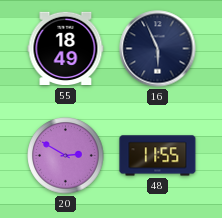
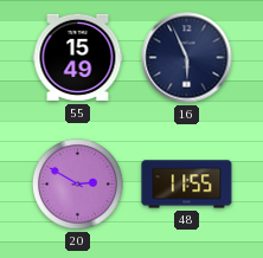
55: 18:49 -> 15:49
